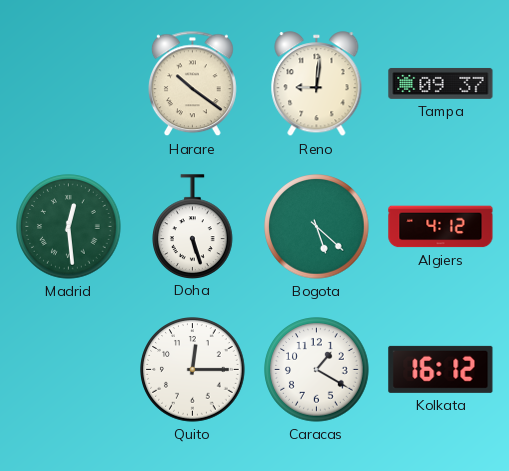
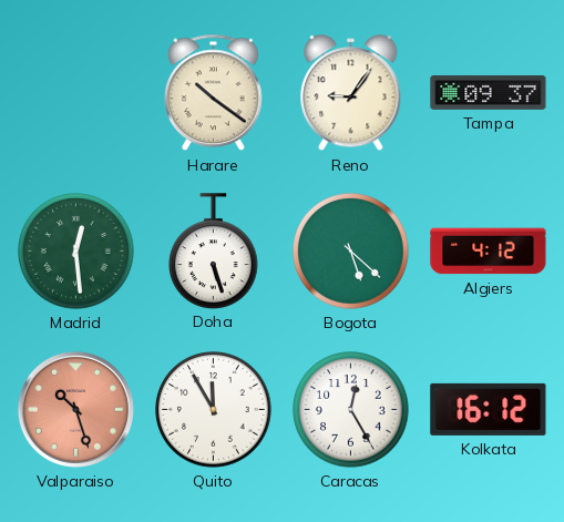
Reno: 9:01 -> 9:06
Valparaiso: none -> 10:27
Quito: 12:15 -> 11:55
Caracas: 1:20 -> 12:25
